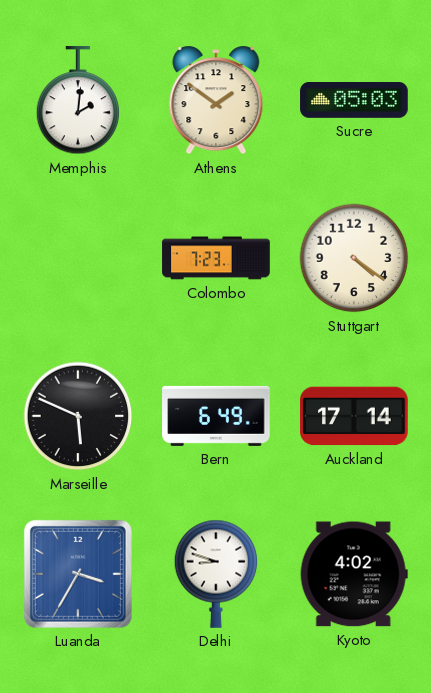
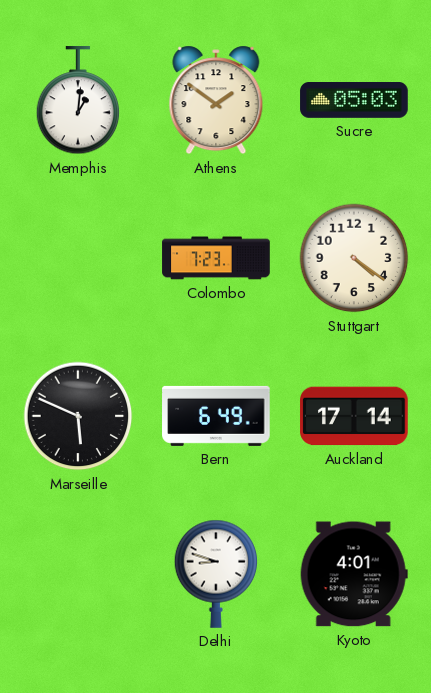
Memphis: 2:01 -> 1:01
Luanda: 3:35 -> none
Kyoto: 4:02 -> 4:01
